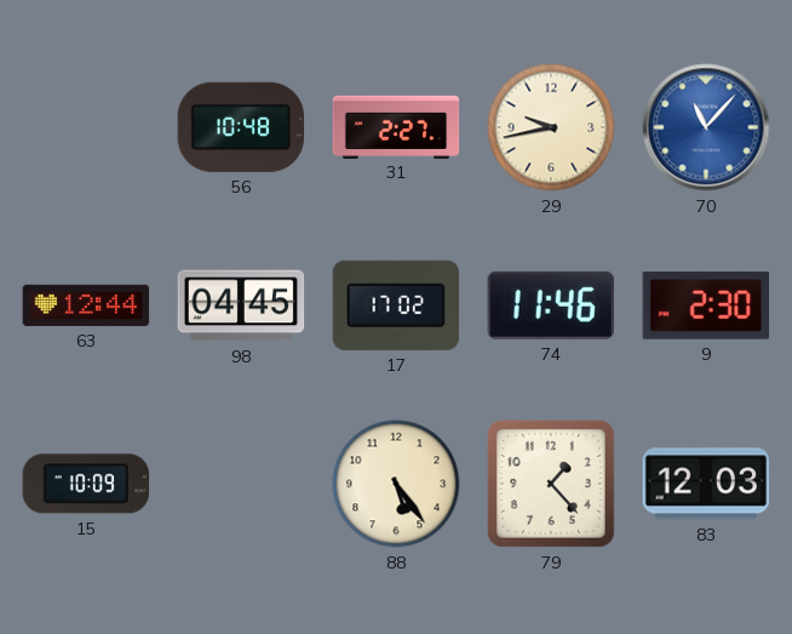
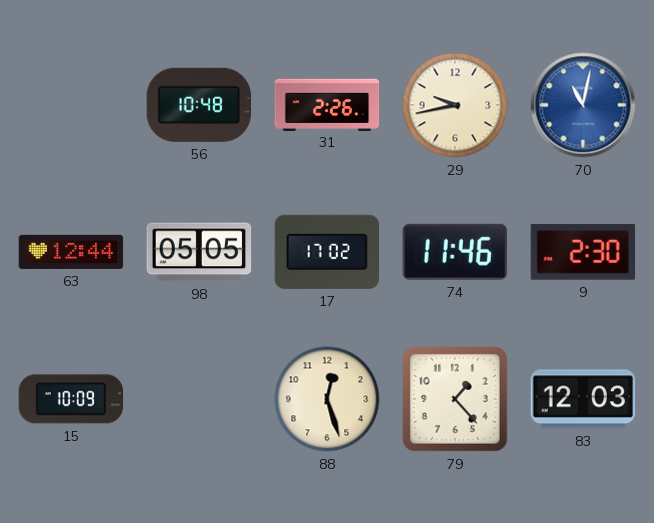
31: 2:27 -> 2:26
70: 11:07 -> 11:02
98: 04:45 -> 05:05
88: 5:24 -> 12:27
